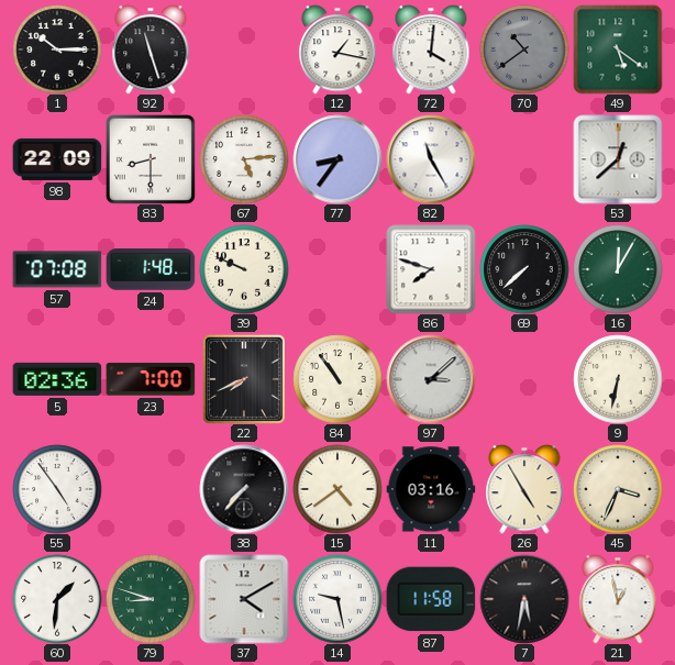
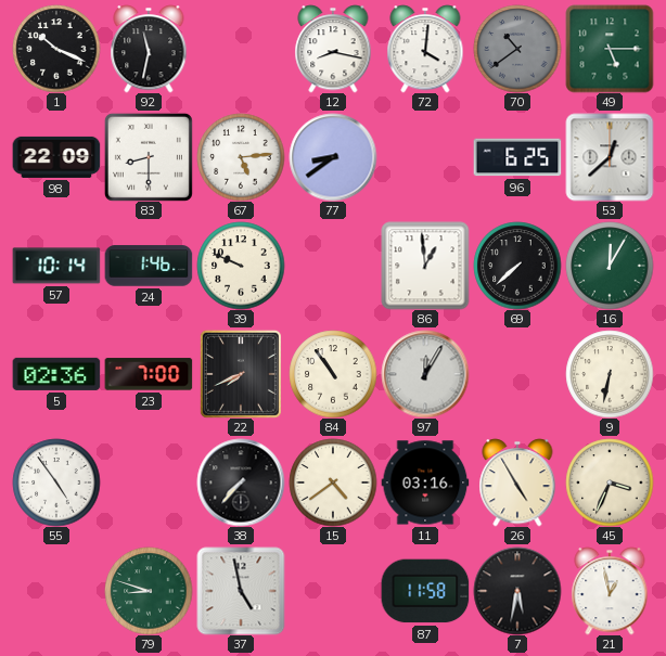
1: 10:15 -> 10:19
92: 11:27 -> 11:32
12: 1:17 -> 8:17
49: 5:21 -> 5:15
77: 8:36 -> 8:39
82: 11:25 -> none
96: none -> 6:25
57: 07:08 -> 10:14
24: 1:48 -> 1:46
86: 7:48 -> 12:59
97: 3:08 -> 12:05
60: 1:31 -> none
37: 4:10 -> 4:58
14: 9:28 -> none
